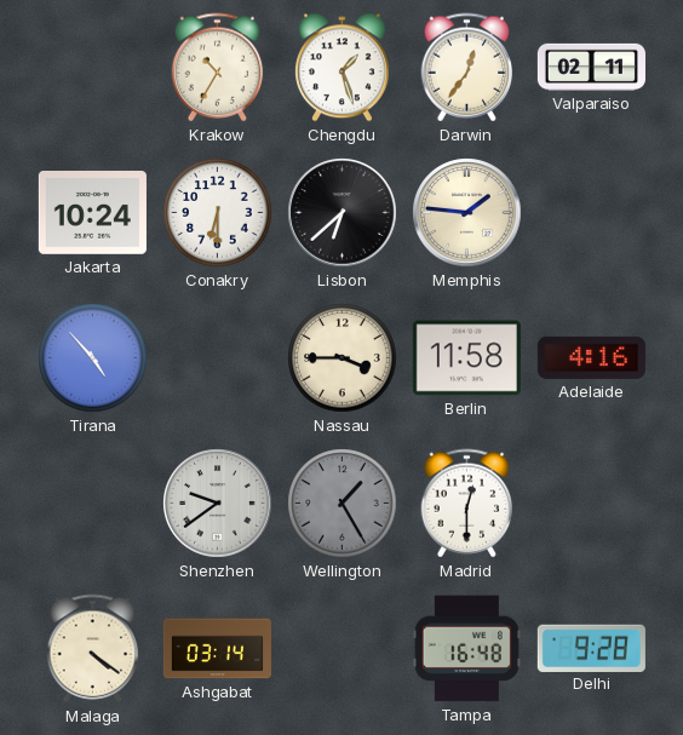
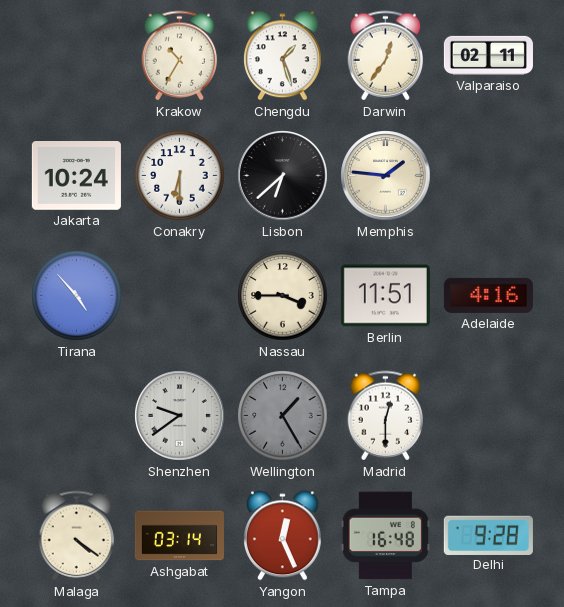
Berlin: 11:58 -> 11:51
Yangon: none -> 12:26
